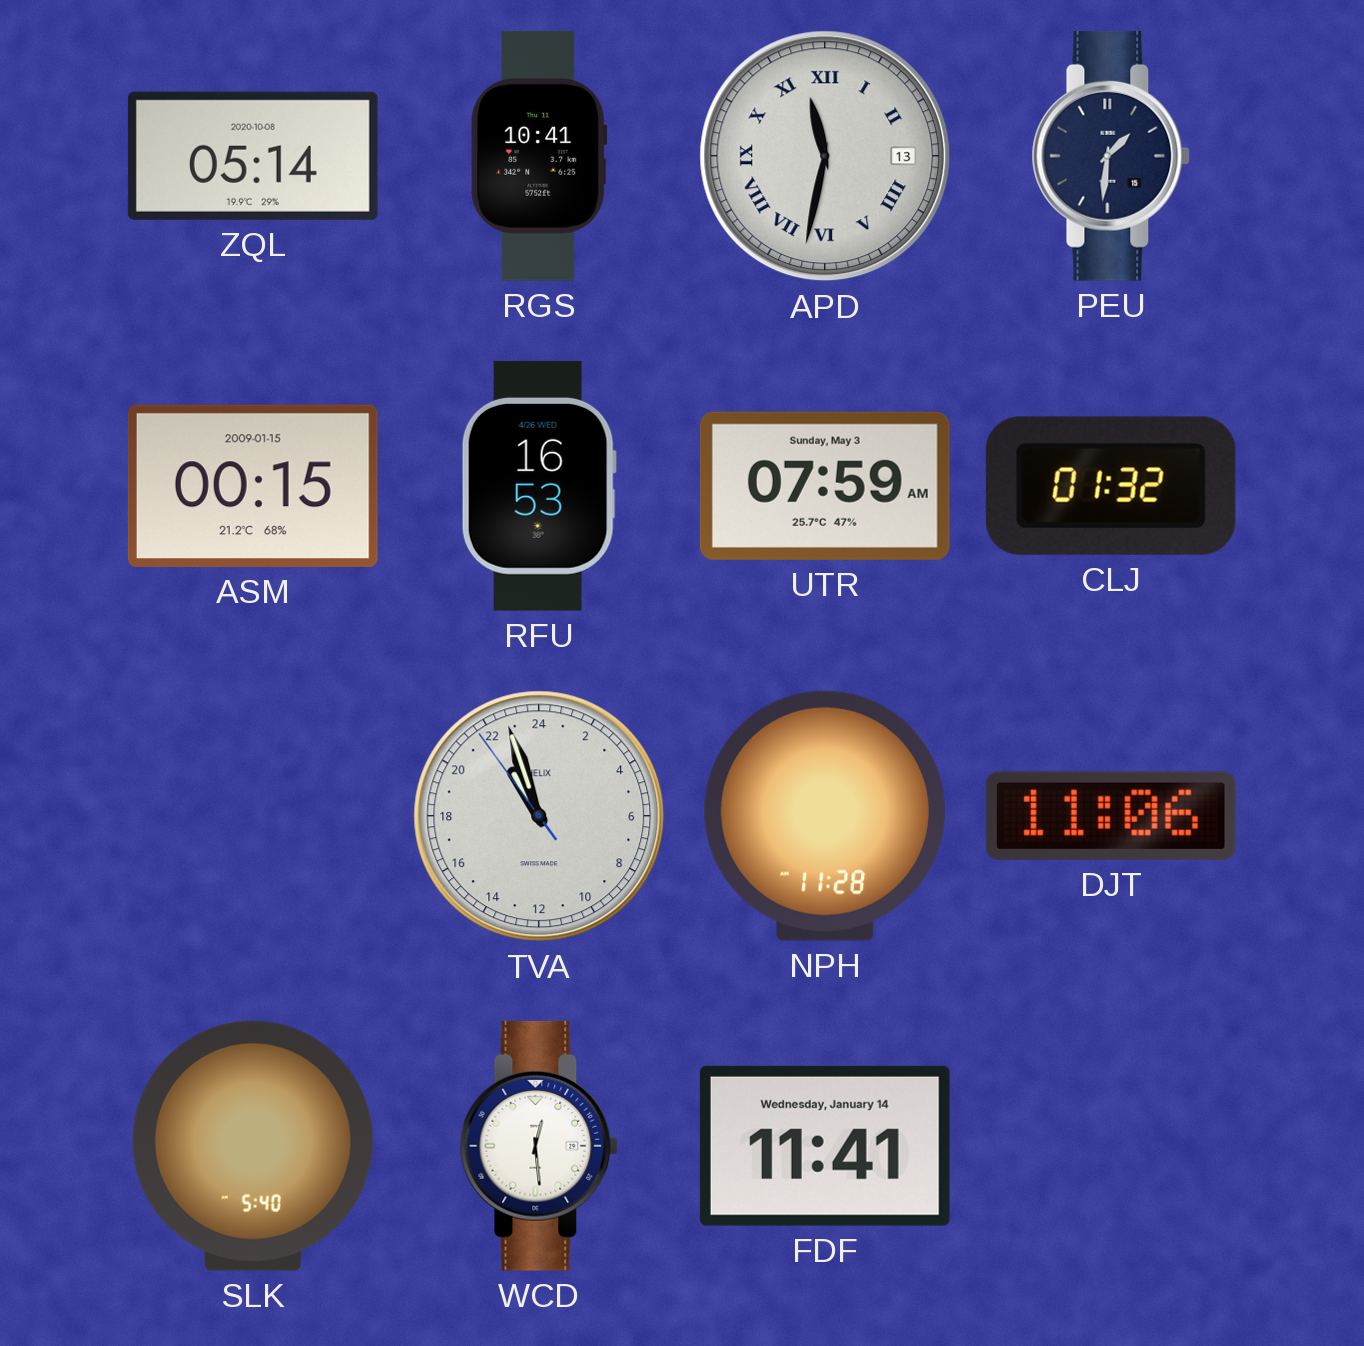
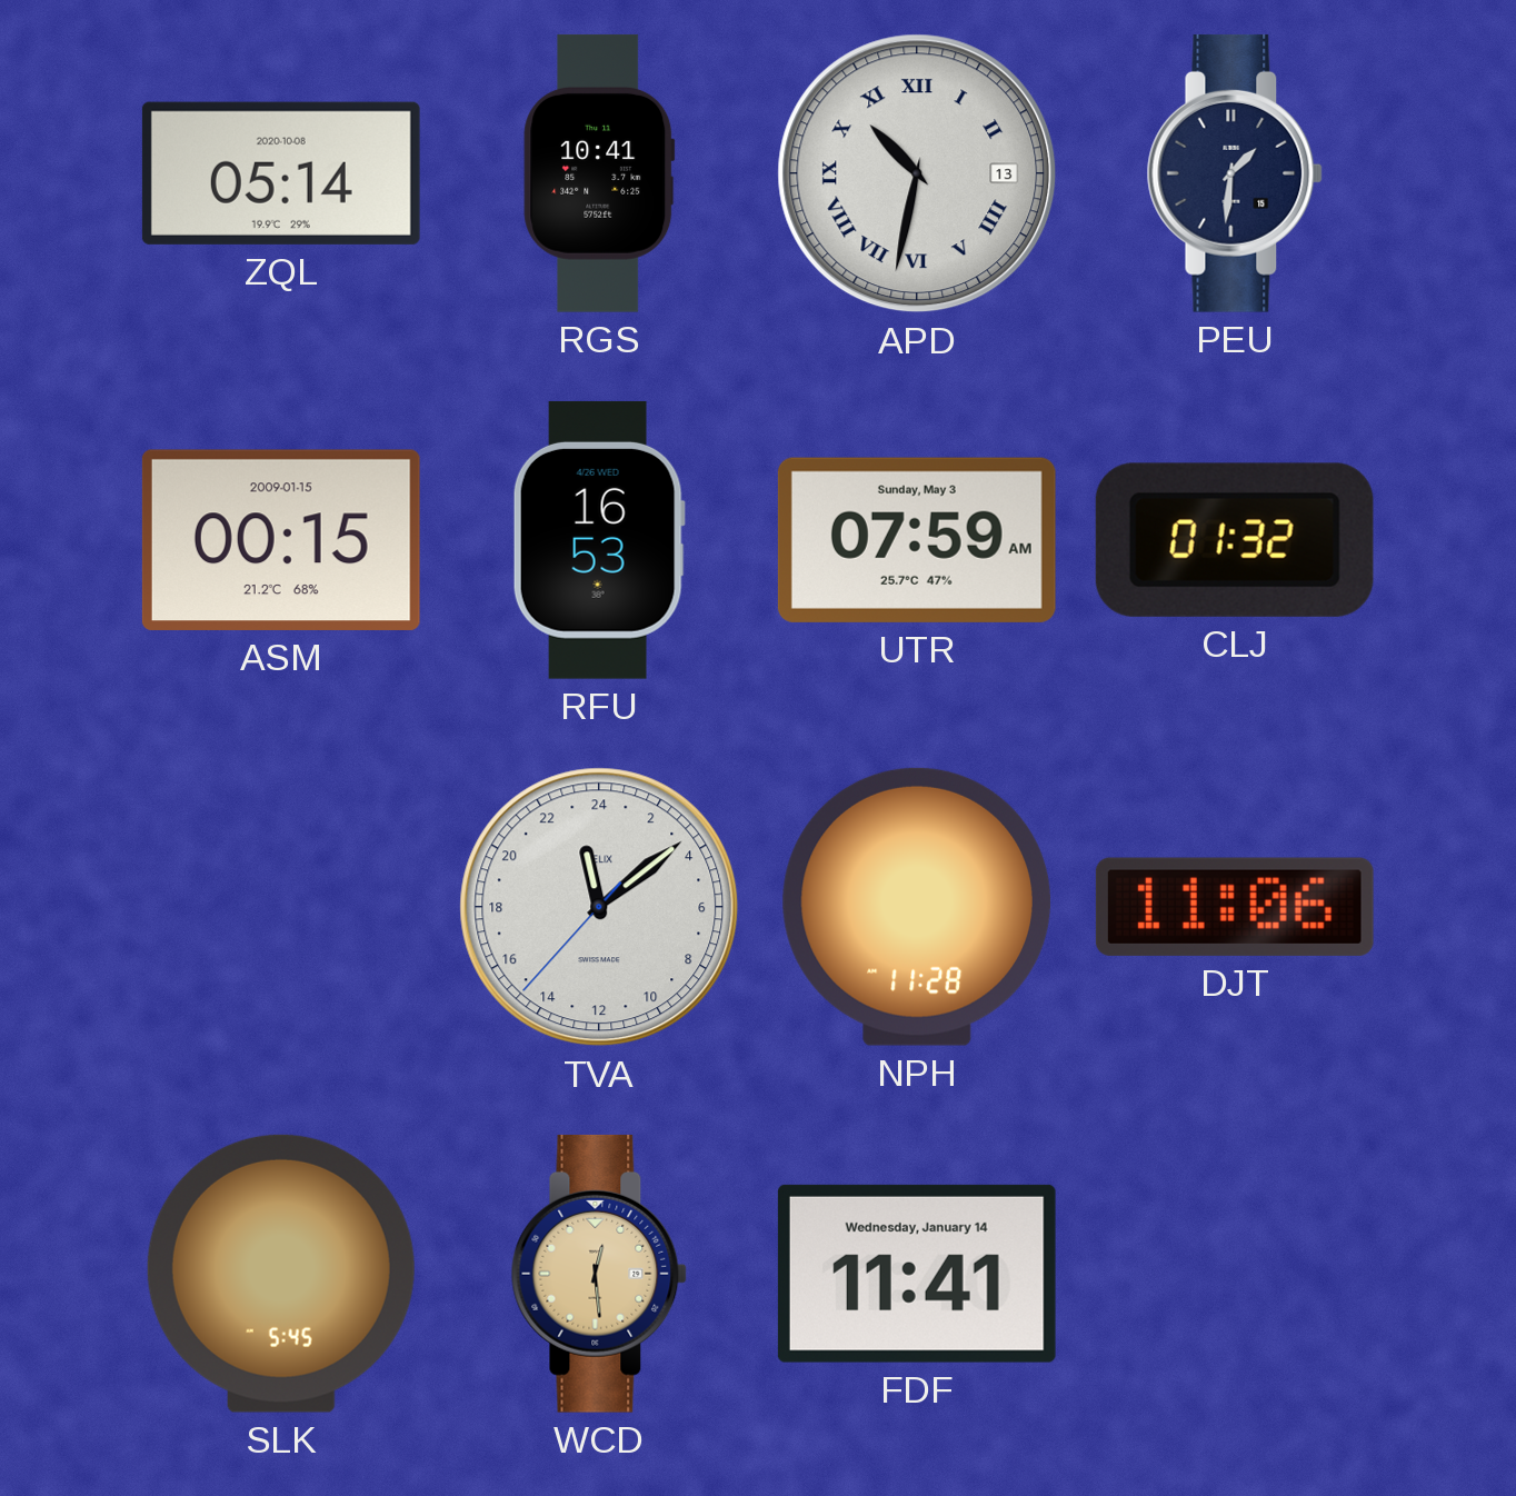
APD: 11:32 -> 10:32
TVA: 21:56 -> 23:08
SLK: 5:40 -> 5:45
WCD dial: white -> champagne
